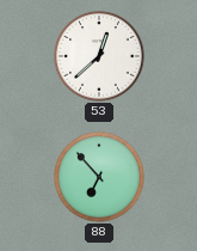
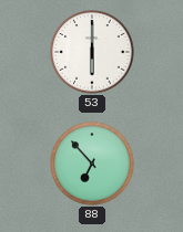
53: 12:38 -> 6:00
